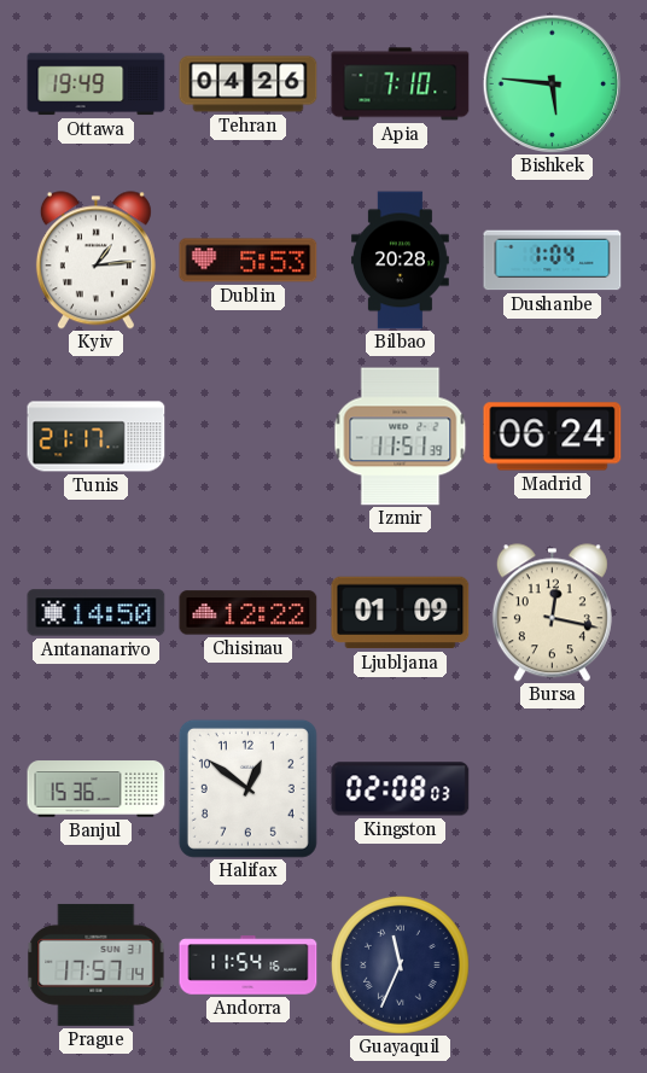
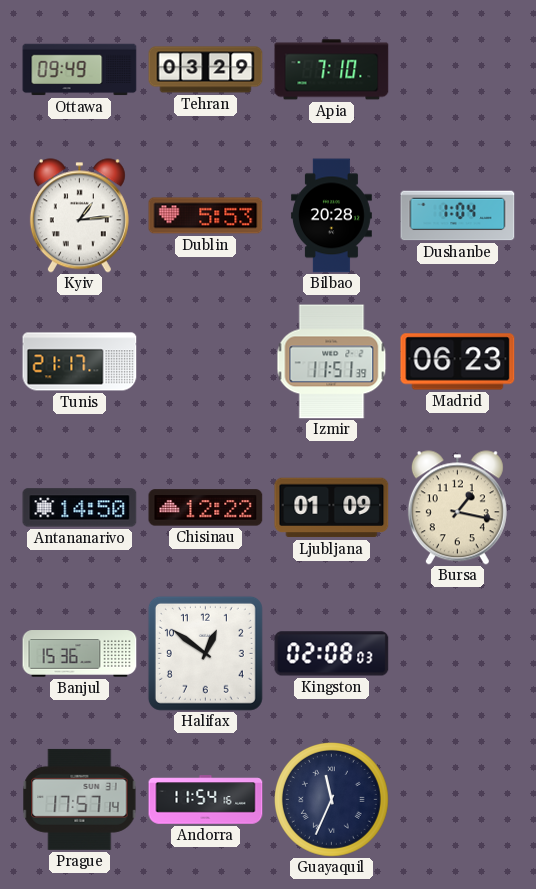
Ottawa: 19:49 -> 09:49
Tehran: 04:26 -> 03:29
Bishkek: 5:46 -> none
Madrid: 06:24 -> 06:23
Bursa: 12:17 -> 1:17
